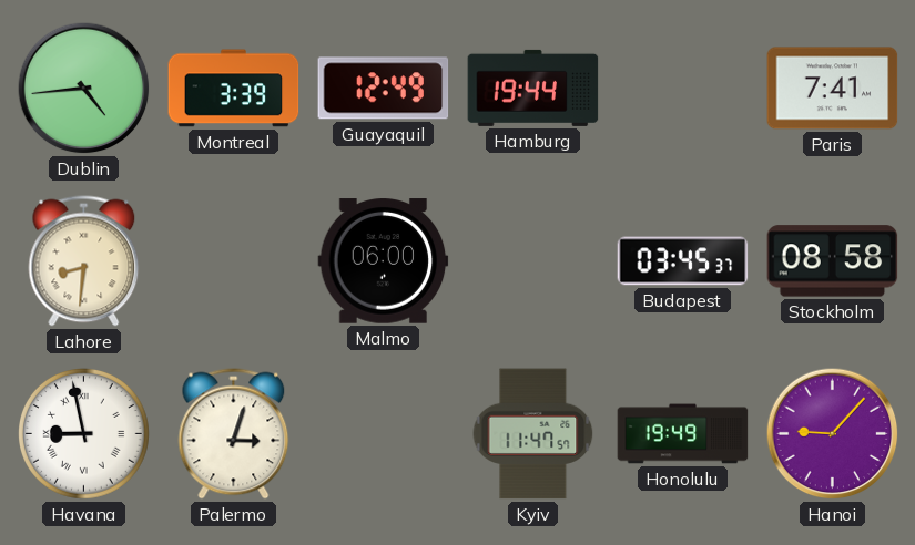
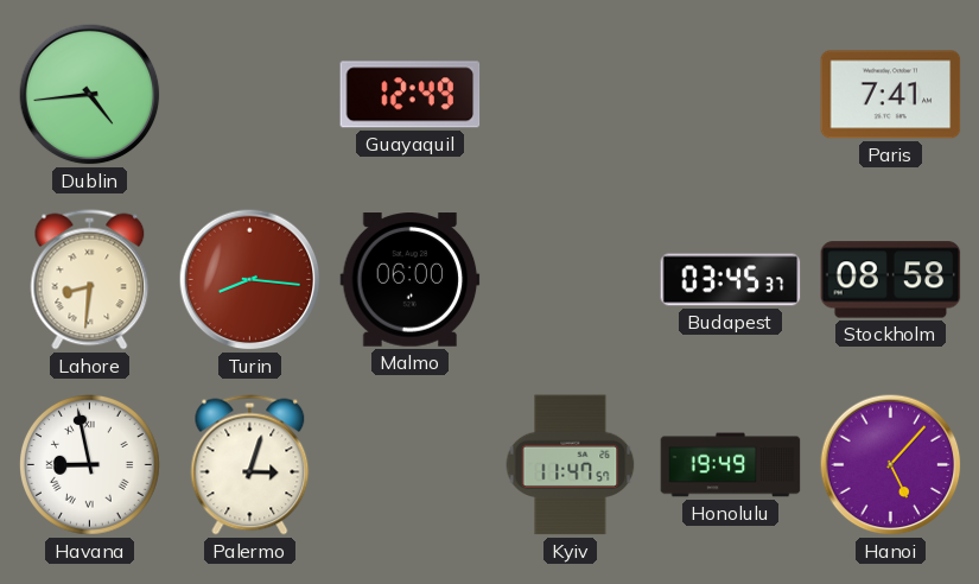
Montreal: 3:39 -> none
Hamburg: 19:44 -> none
Turin: none -> 8:16
Hanoi: 9:07 -> 5:07
